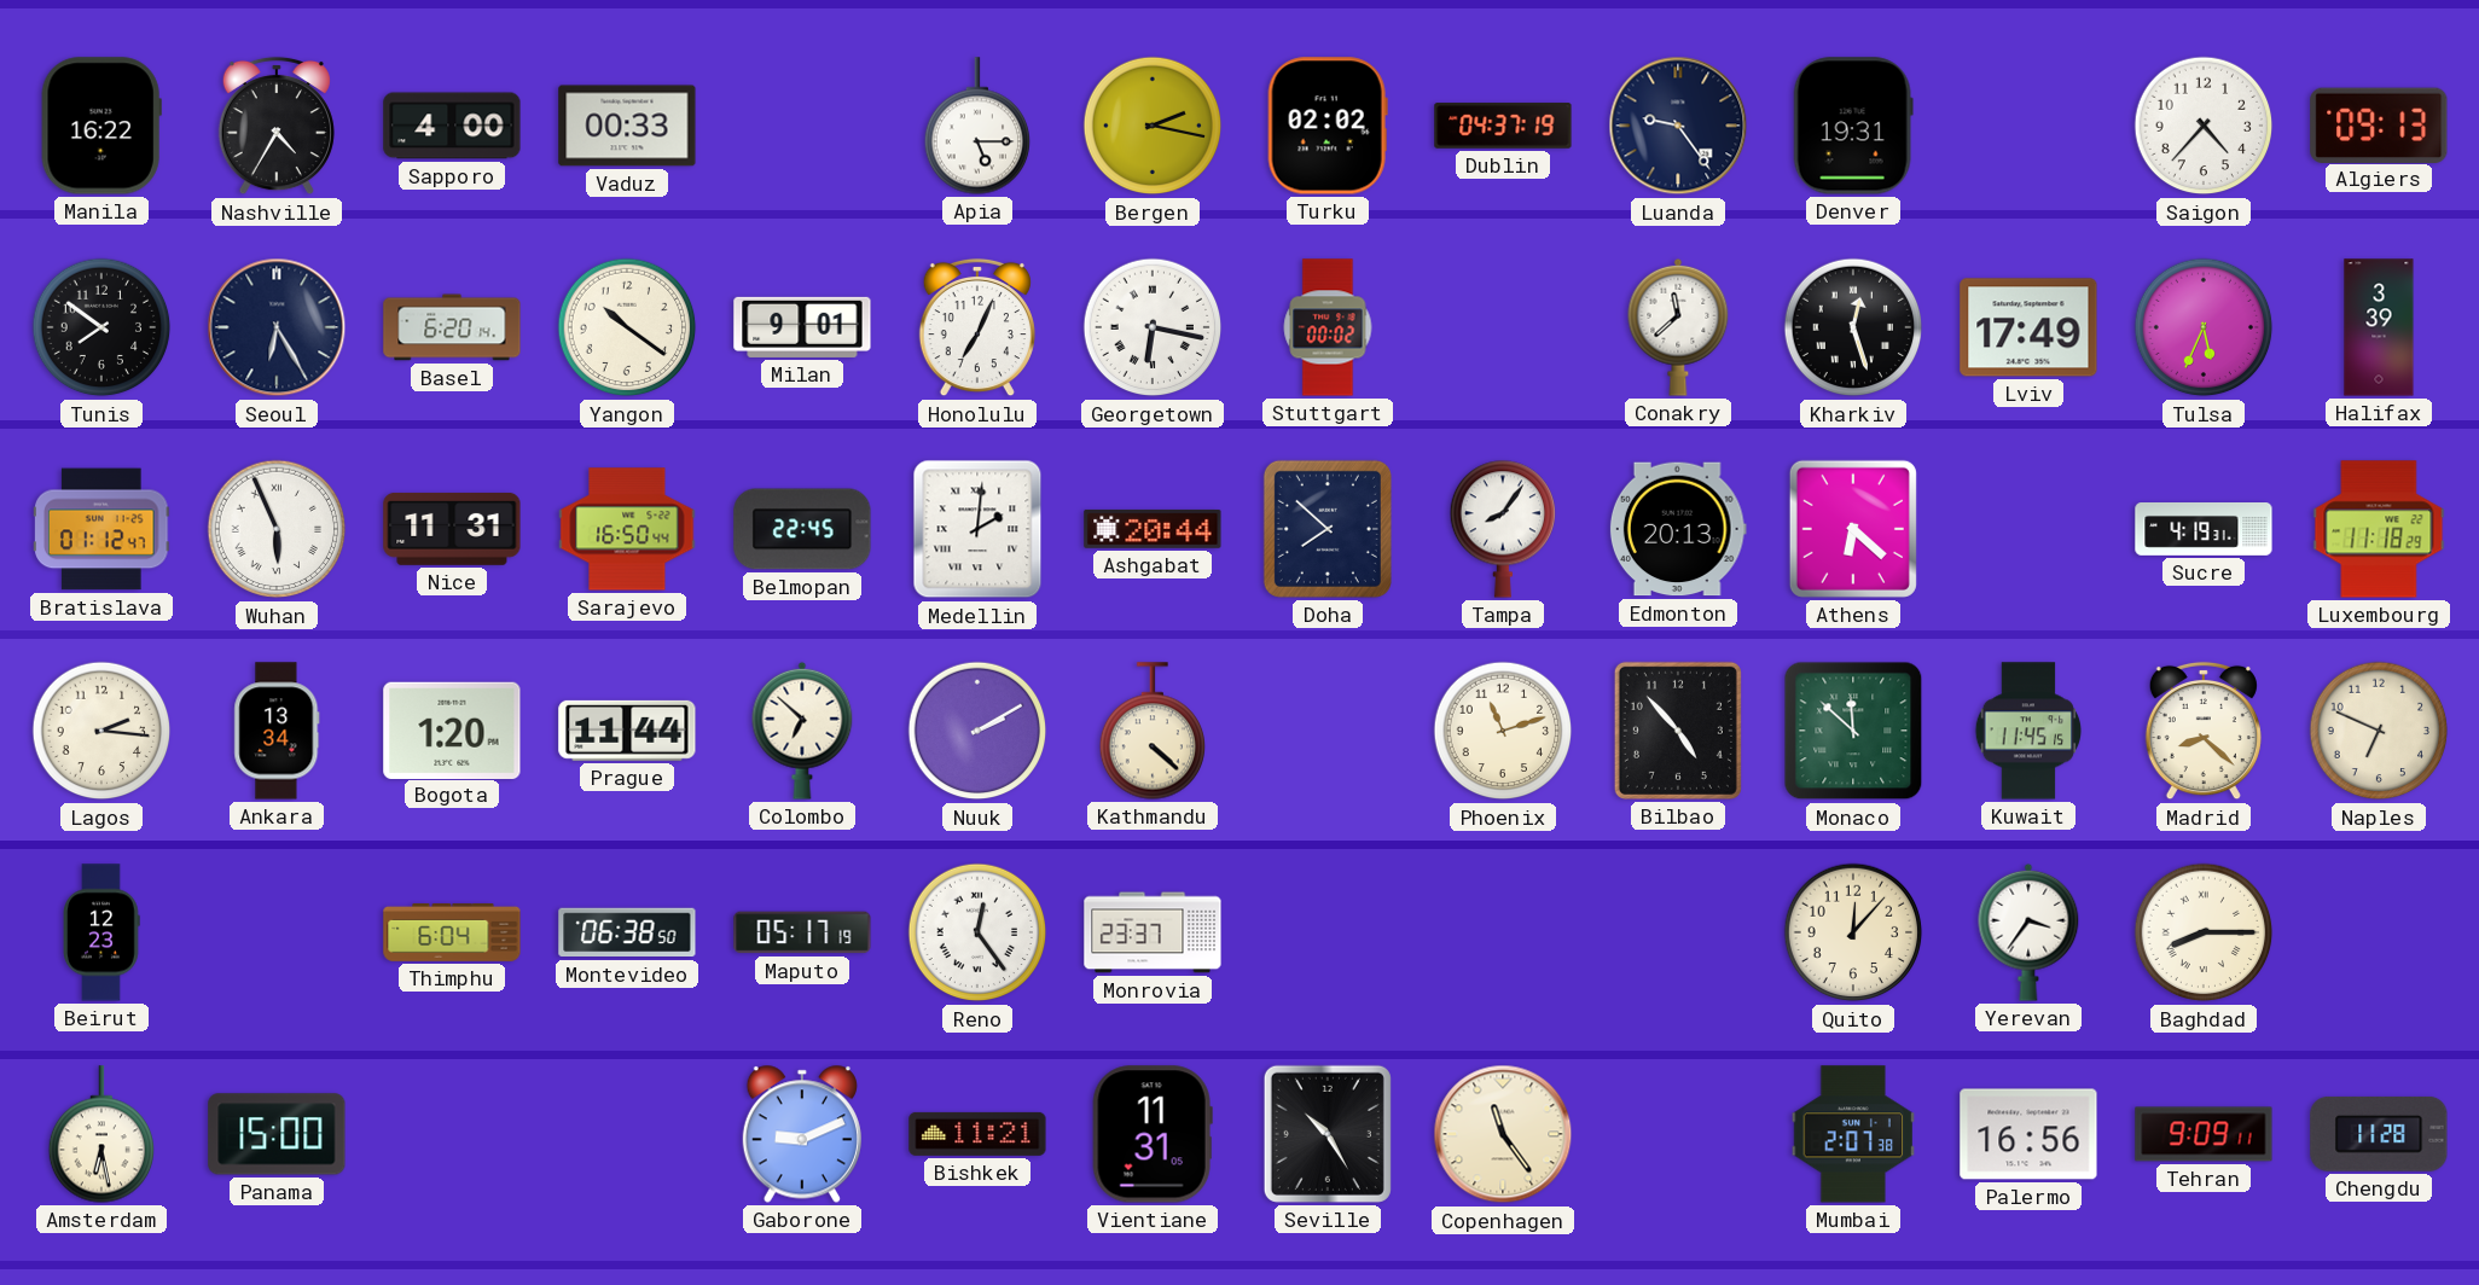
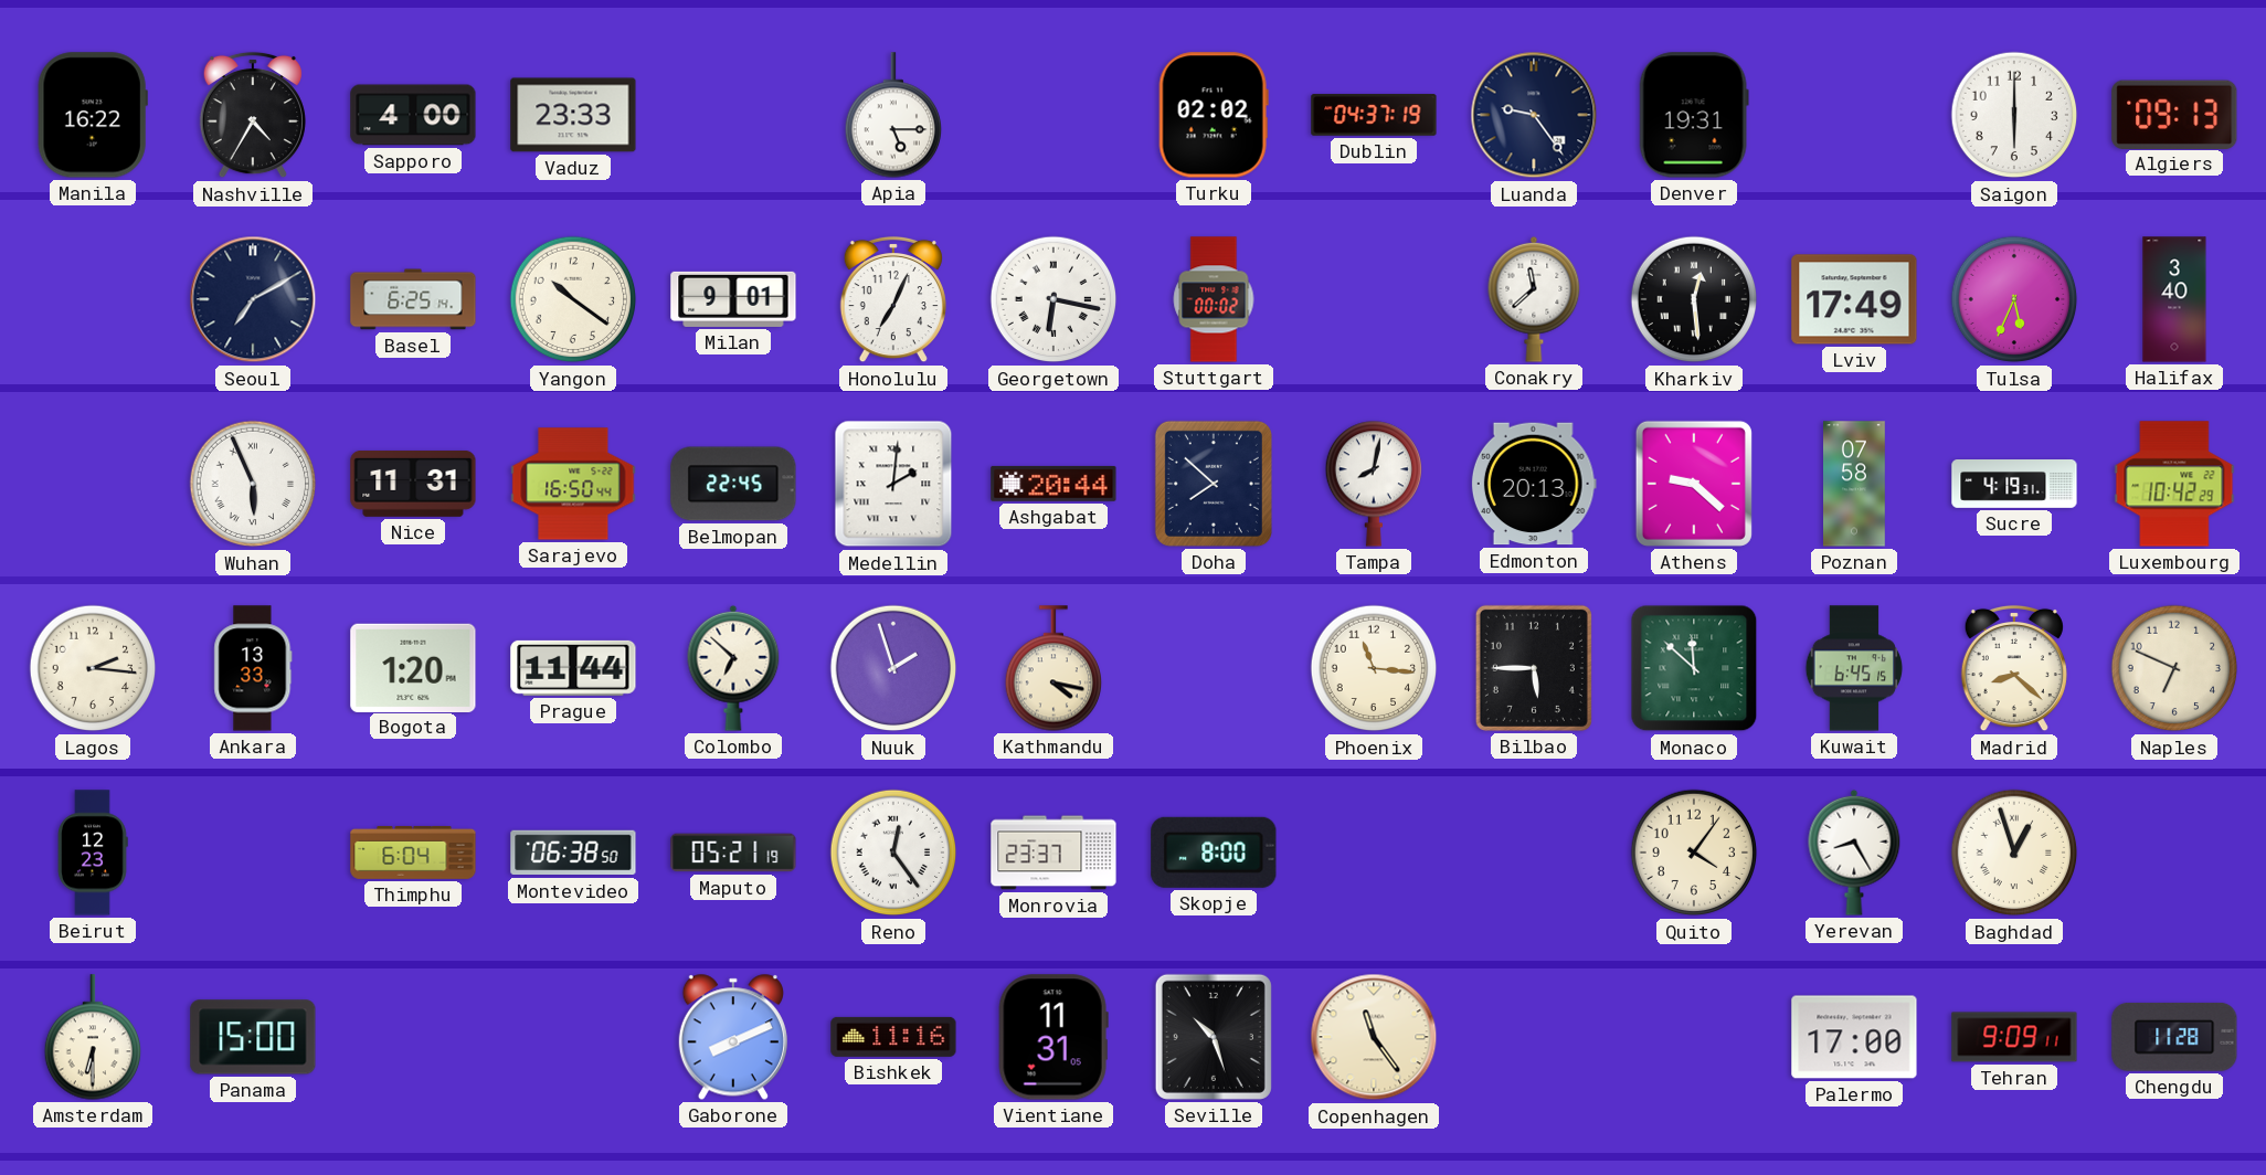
Vaduz: 00:33 -> 23:33
Bergen: 2:17 -> none
Saigon: 4:37 -> 6:00
Tunis: 7:51 -> none
Seoul: 6:25 -> 7:10
Basel: 6:20 -> 6:25
Kharkiv: 12:27 -> 12:29
Halifax: 3:39 -> 3:40
Bratislava: 01:12 -> none
Tampa: 8:06 -> 8:02
Athens: 6:22 -> 9:22
Poznan: none -> 07:58
Luxembourg: 11:18 -> 10:42
Ankara: 13:34 -> 13:33
Nuuk: 2:10 -> 1:57
Kathmandu: 4:22 -> 4:17
Phoenix: 11:12 -> 11:16
Bilbao: 4:53 -> 5:45
Kuwait: 11:45 -> 6:45
Maputo: 05:17 -> 05:21
Skopje: none -> 8:00
Quito: 12:07 -> 4:06
Yerevan: 3:36 -> 8:25
Baghdad: 8:15 -> 12:57
Amsterdam: 6:28 -> 6:30
Gaborone: 9:11 -> 8:11
Bishkek: 11:21 -> 11:16
Seville: 10:25 -> 10:27
Mumbai: 2:07 -> none
Palermo: 16:56 -> 17:00
